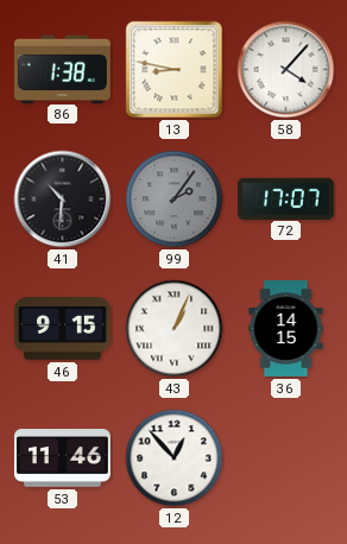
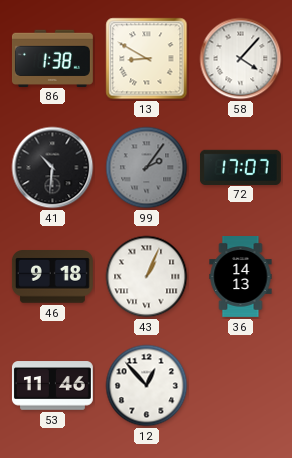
13: 8:47 -> 8:50
46: 9:15 -> 9:18
36: 14:15 -> 14:13
